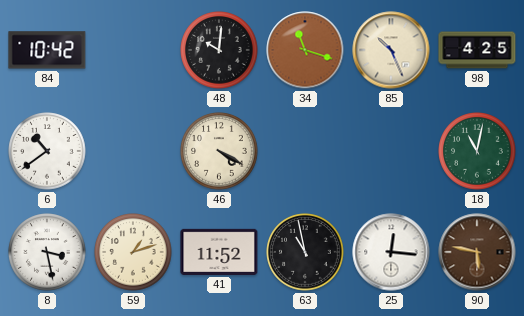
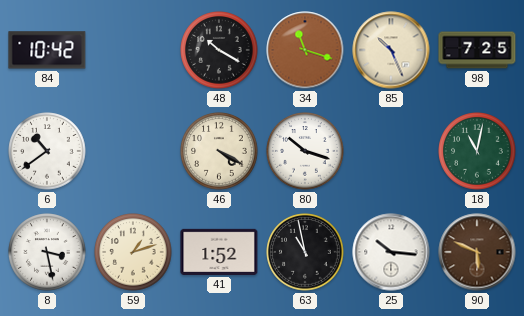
48: 10:01 -> 10:20
98: 4:25 -> 7:25
80: none -> 10:18
41: 11:52 -> 1:52
25: 12:16 -> 10:16
90: 5:47 -> 5:49
